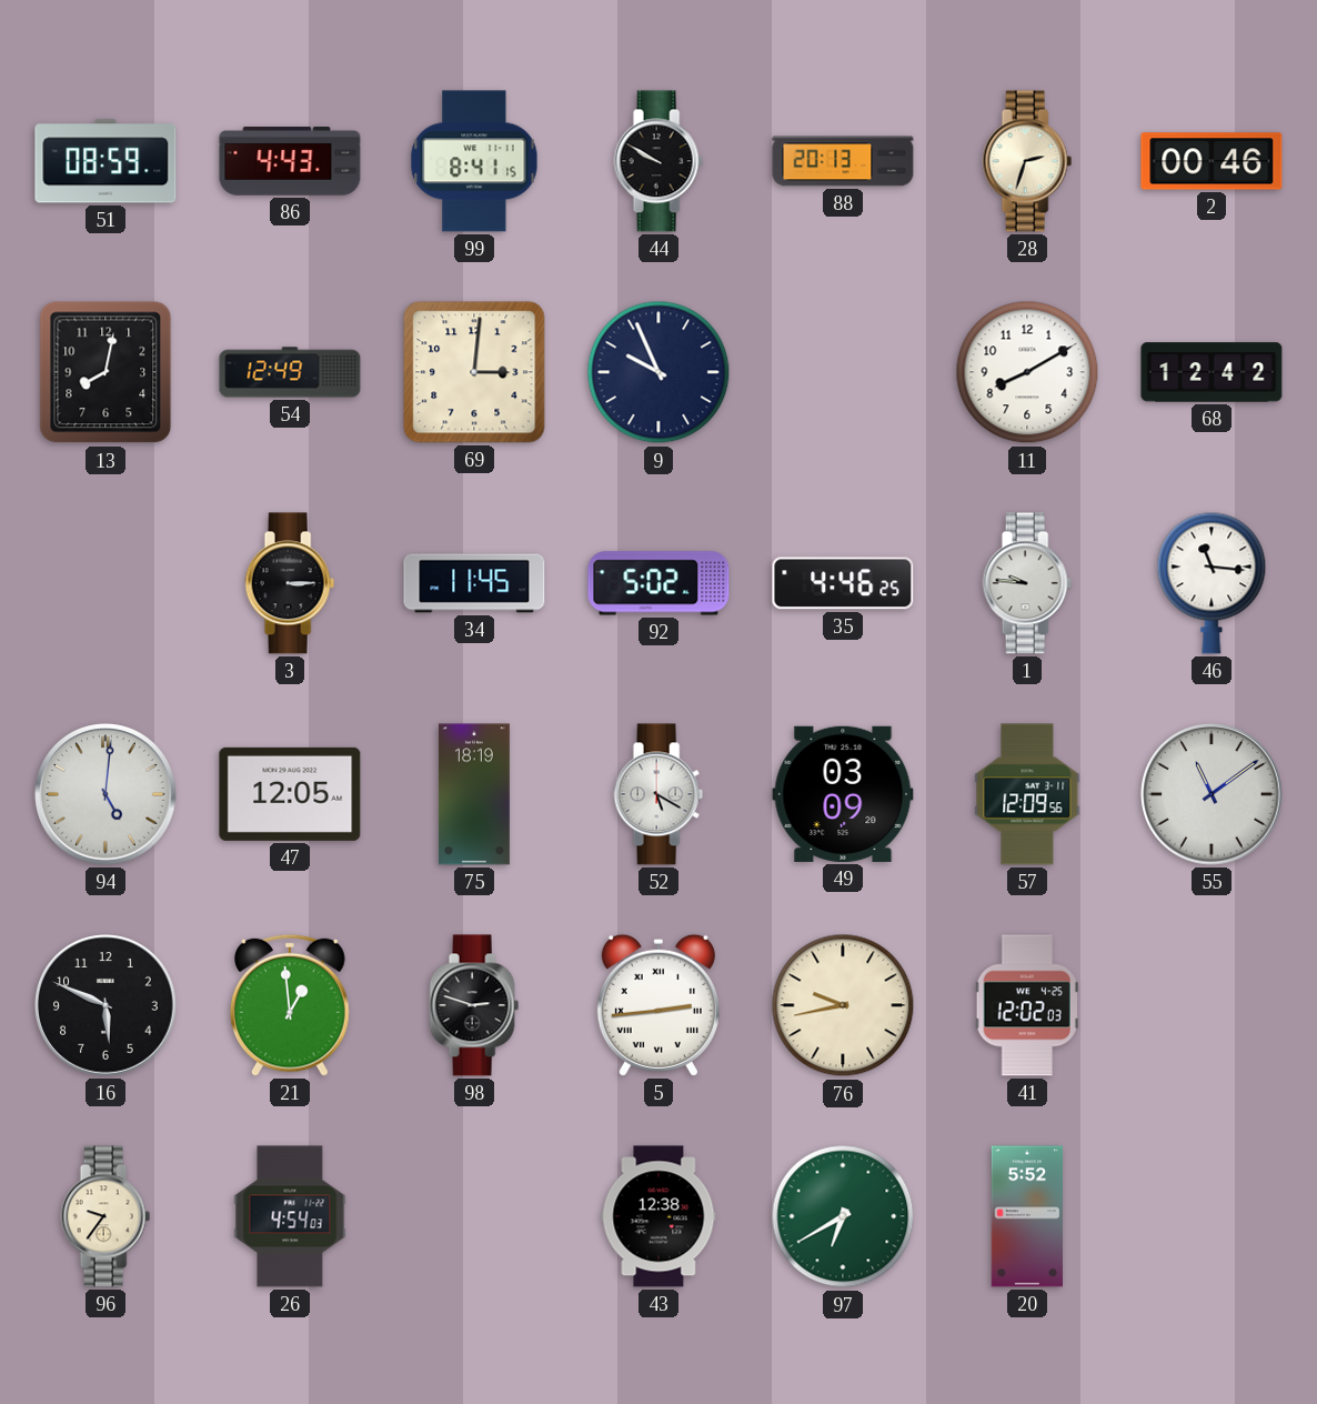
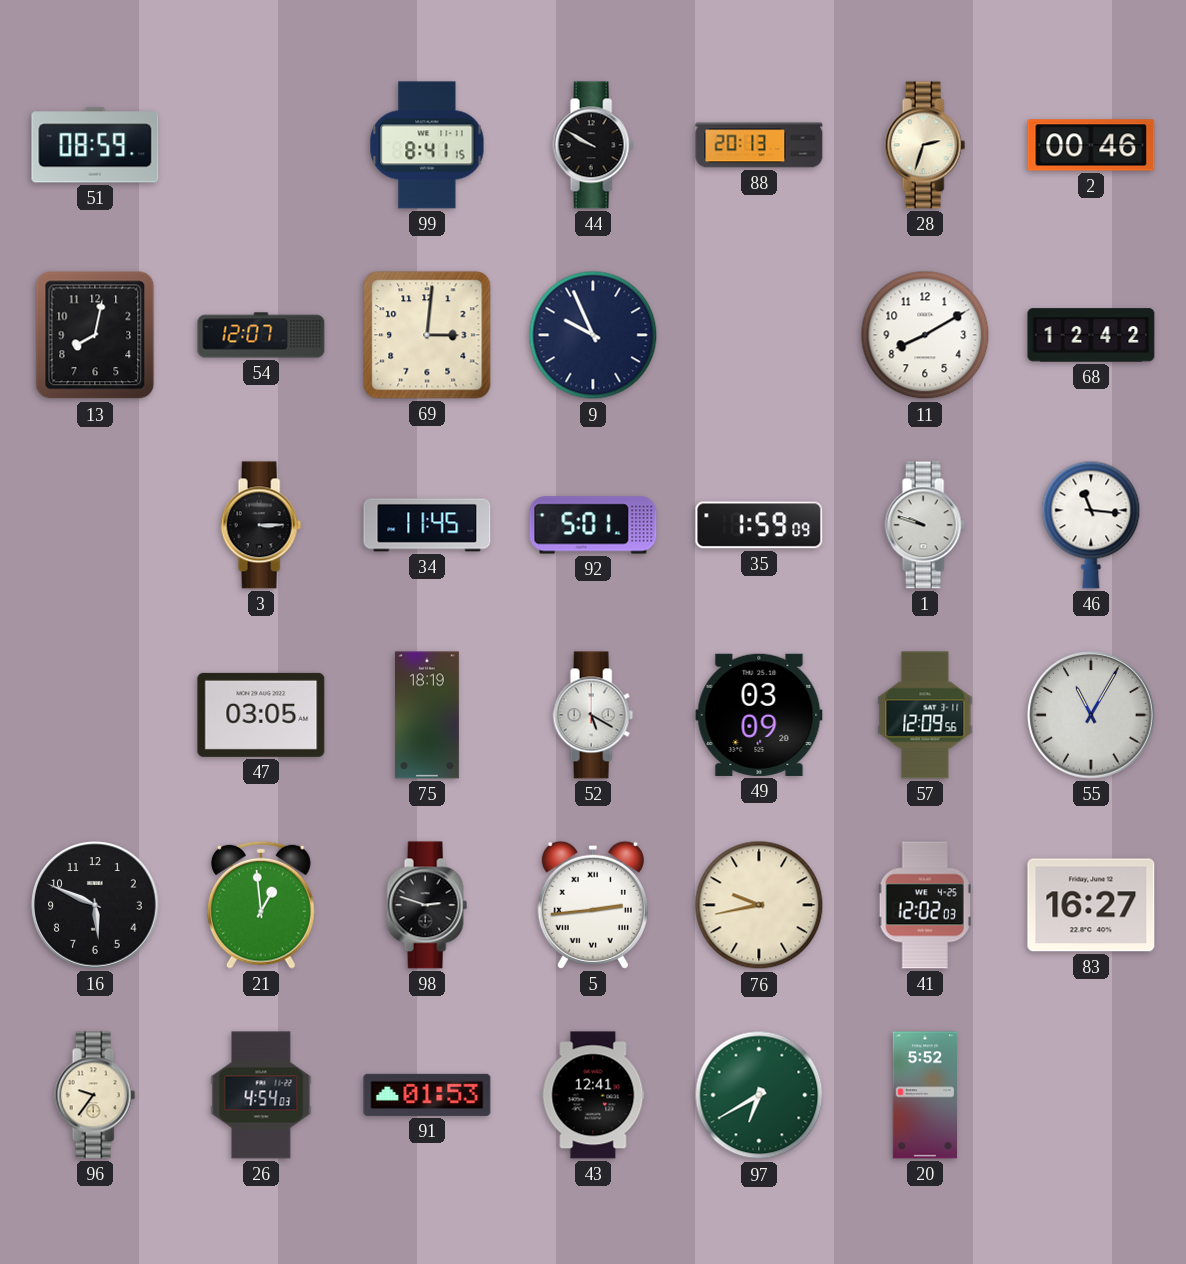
86: 4:43 -> none
54: 12:49 -> 12:07
92: 5:02 -> 5:01
35: 4:46 -> 1:59
1: 9:46 -> 9:48
94: 5:01 -> none
47: 12:05 -> 03:05
55: 11:09 -> 11:05
83: none -> 16:27
91: none -> 01:53
43: 12:38 -> 12:41
